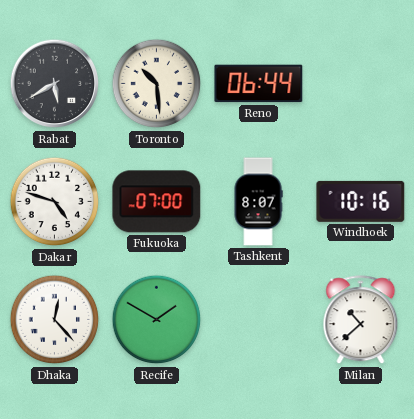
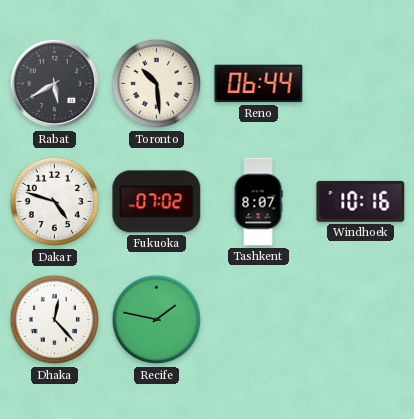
Fukuoka: 07:00 -> 07:02
Recife: 1:50 -> 1:47
Milan: 10:38 -> none
